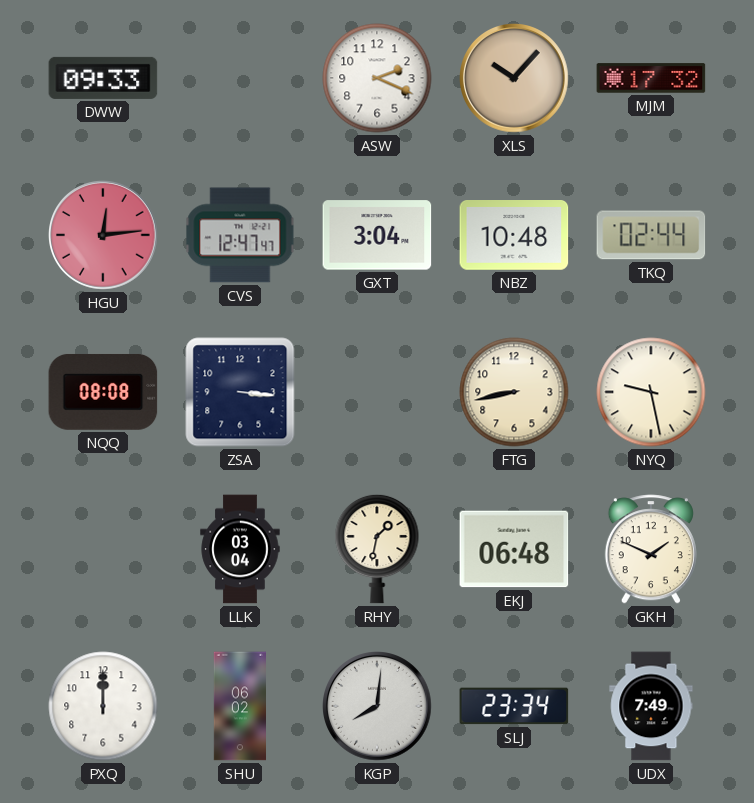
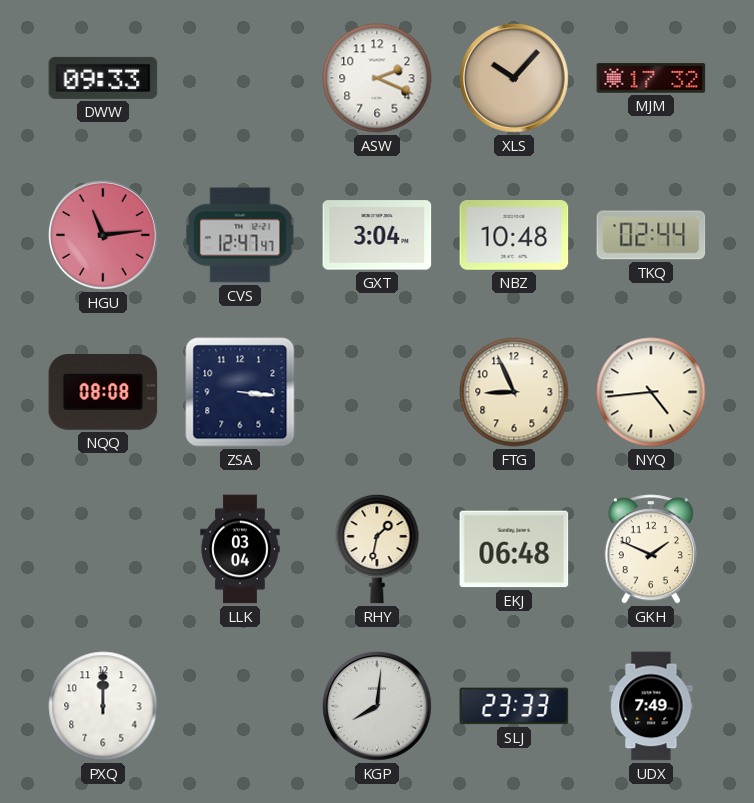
HGU: 12:14 -> 11:14
FTG: 8:43 -> 8:56
NYQ: 9:28 -> 4:44
SHU: 06:02 -> none
SLJ: 23:34 -> 23:33
